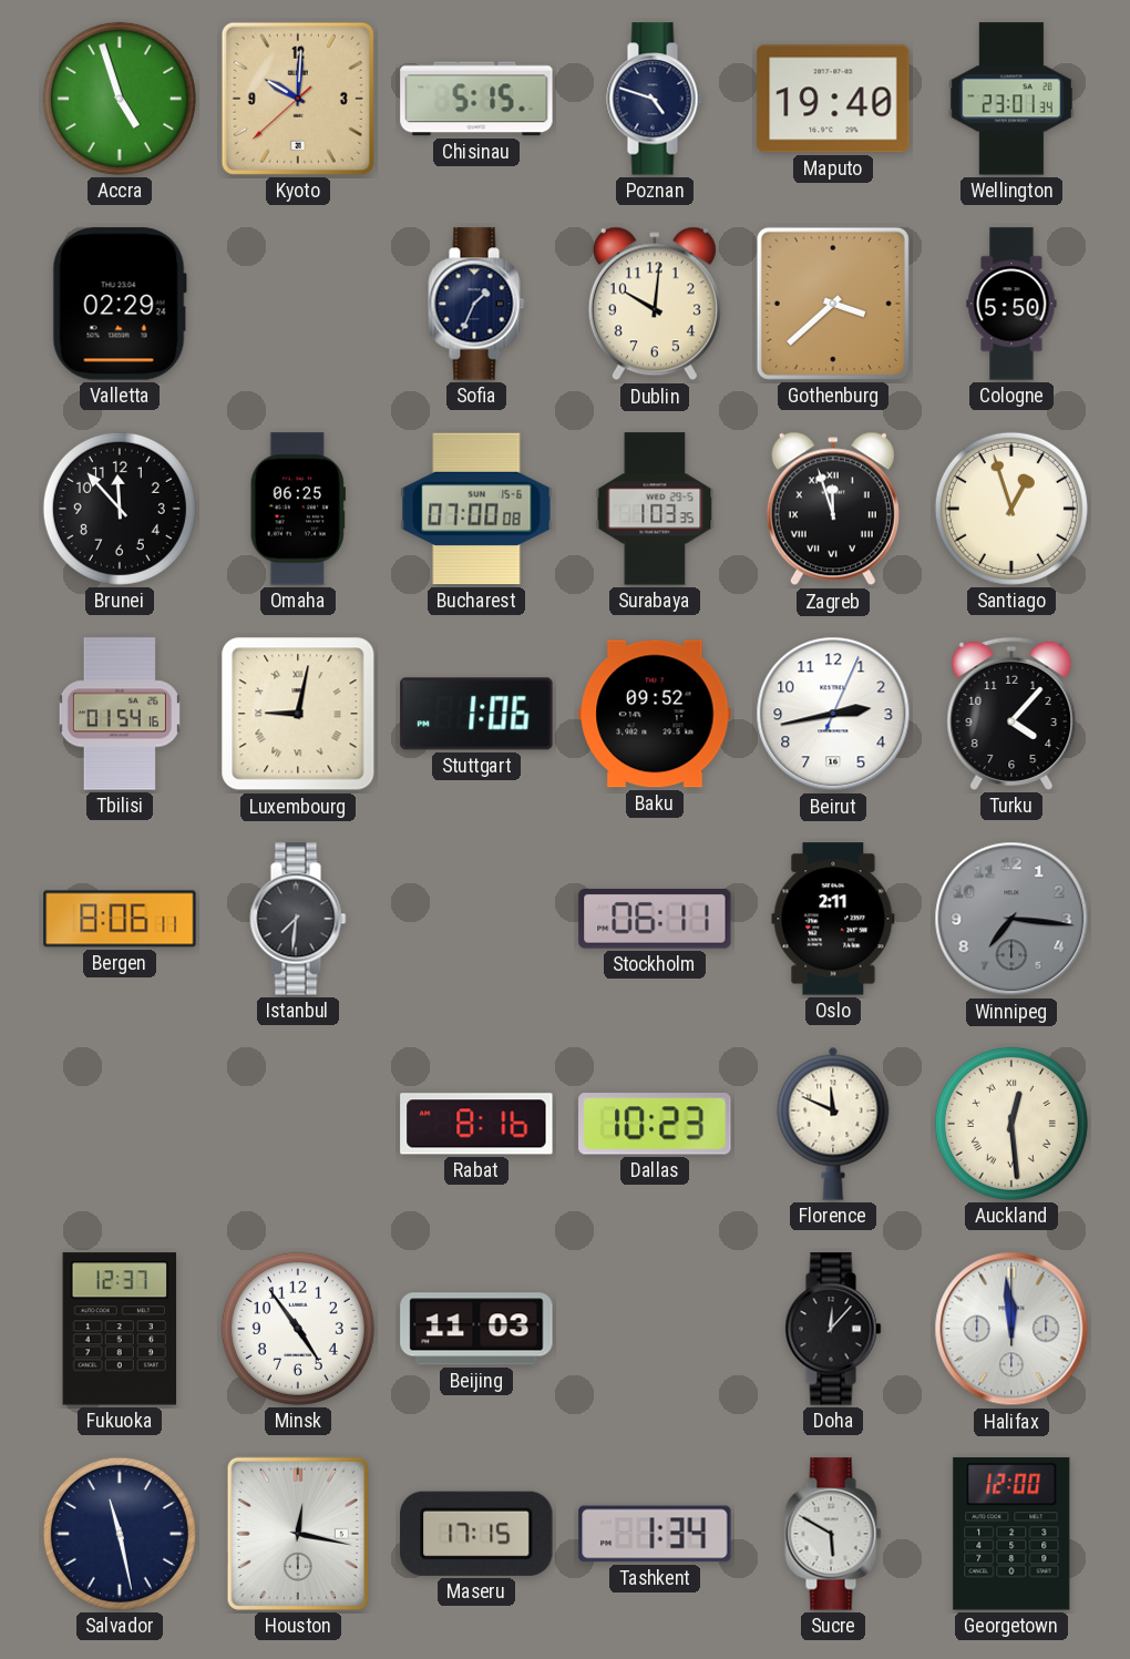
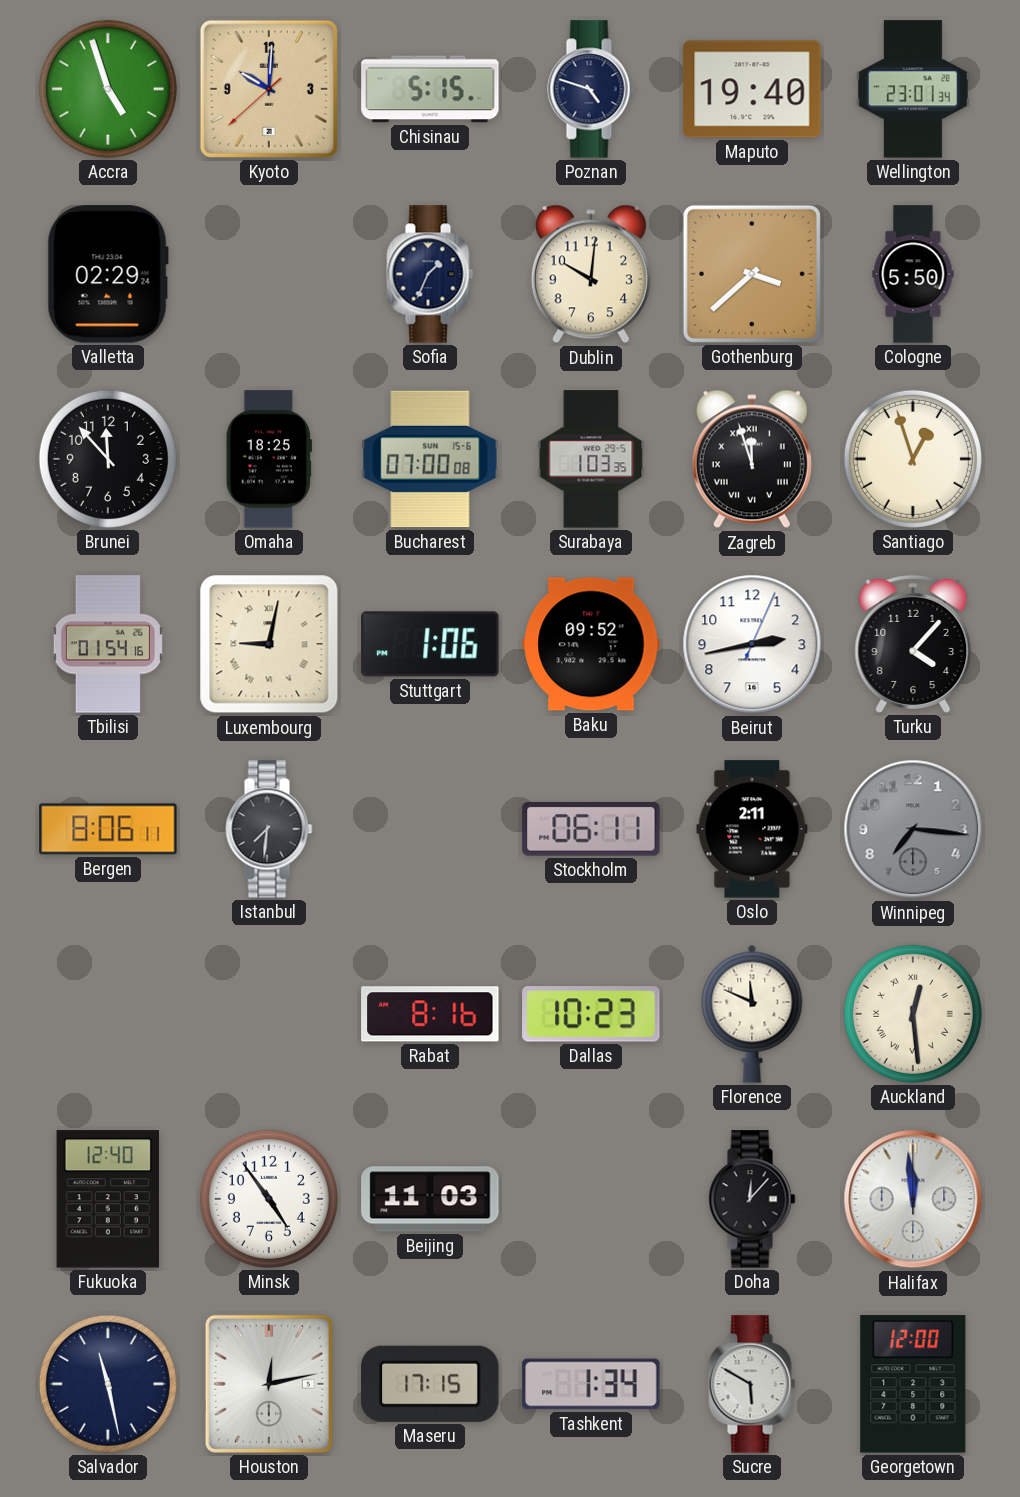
Omaha: 06:25 -> 18:25
Fukuoka: 12:37 -> 12:40
Houston: 12:17 -> 12:13
